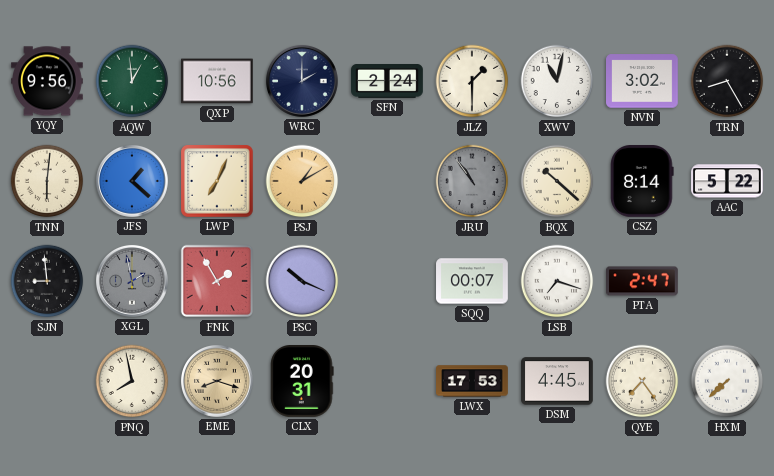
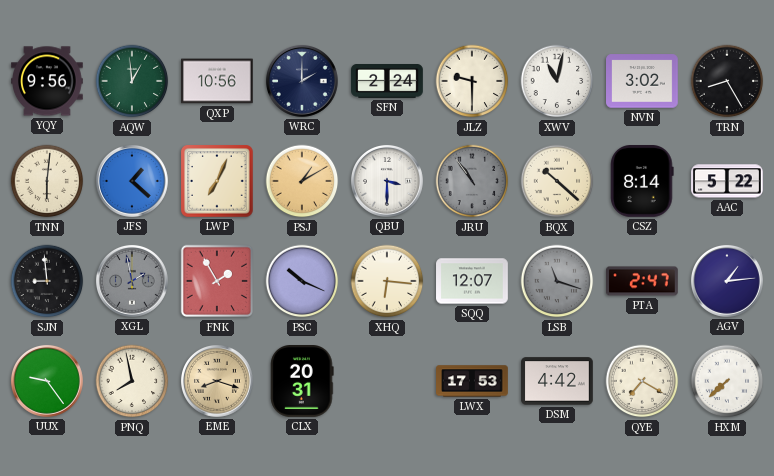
JLZ: 1:30 -> 9:30
QBU: none -> 3:30
XHQ: none -> 6:16
SQQ: 00:07 -> 12:07
LSB: 7:18 -> 11:18
LSB dial: white -> grey
AGV: none -> 1:14
UUX: none -> 9:24
DSM: 4:45 -> 4:42
QYE: 7:24 -> 7:20
